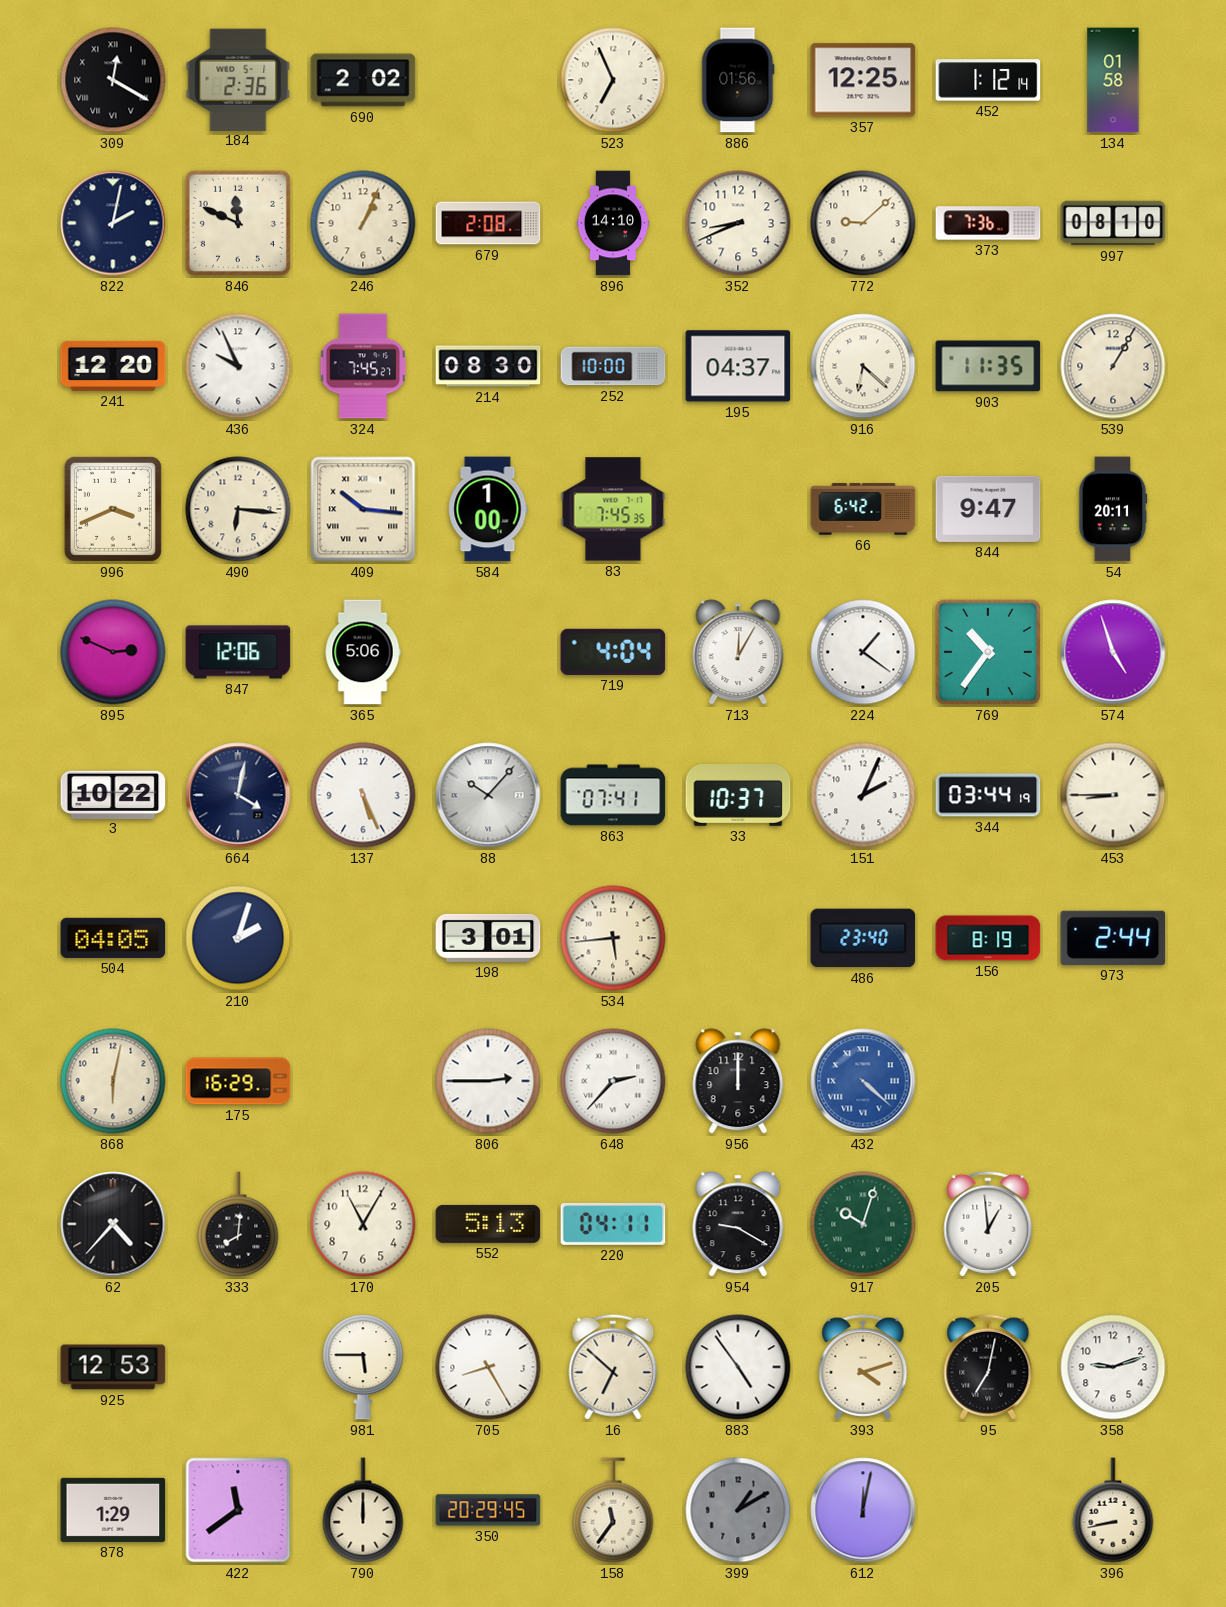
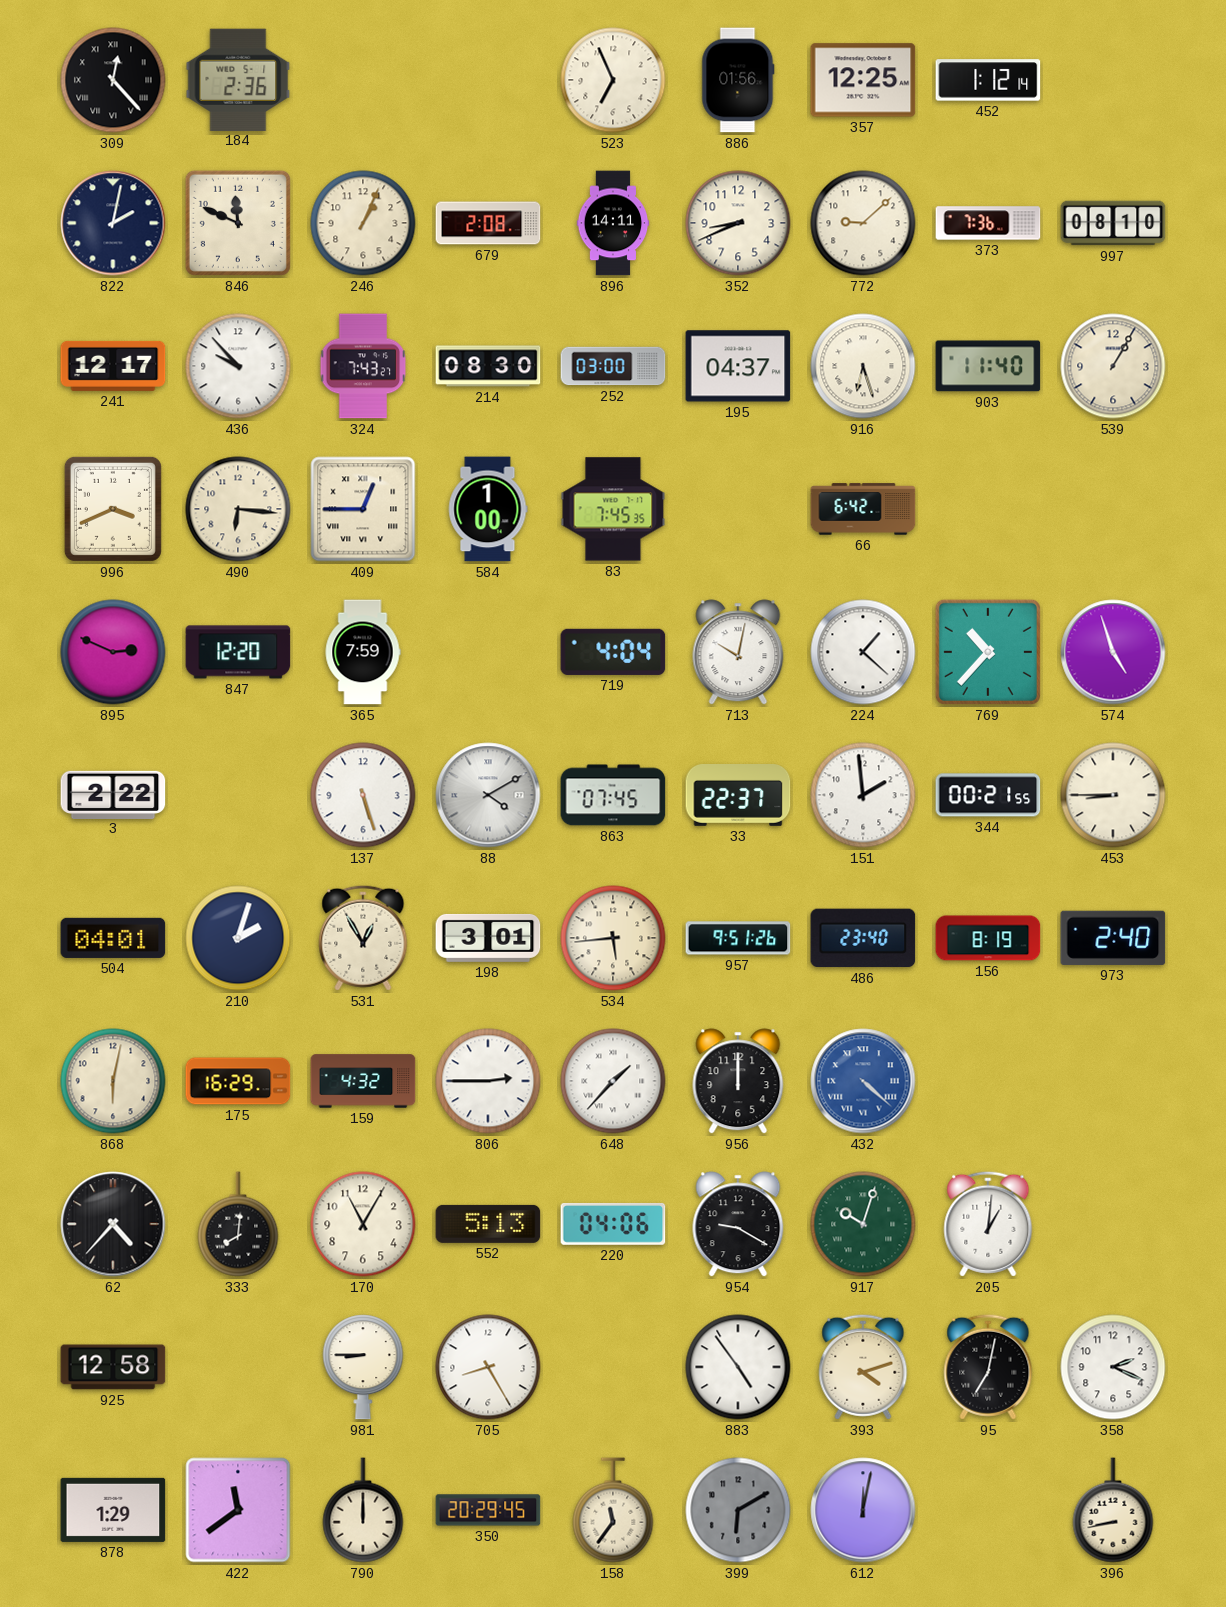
309: 12:20 -> 12:23
690: 2:02 -> none
134: 01:58 -> none
896: 14:10 -> 14:11
241: 12:20 -> 12:17
436: 9:56 -> 9:53
324: 7:45 -> 7:43
252: 10:00 -> 03:00
916: 6:22 -> 6:27
903: 11:35 -> 11:40
409: 10:16 -> 12:45
844: 9:47 -> none
54: 20:11 -> none
847: 12:06 -> 12:20
365: 5:06 -> 7:59
713: 12:05 -> 10:02
224: 1:21 -> 1:22
769: 10:36 -> 10:37
3: 10:22 -> 2:22
664: 4:02 -> none
137: 5:26 -> 5:27
88: 10:07 -> 4:10
863: 07:41 -> 07:45
33: 10:37 -> 22:37
151: 2:04 -> 1:59
344: 03:44 -> 00:21
504: 04:05 -> 04:01
531: none -> 12:55
957: none -> 9:51
973: 2:44 -> 2:40
159: none -> 4:32
648: 2:37 -> 1:37
220: 04:11 -> 04:06
205: 12:59 -> 1:01
925: 12:53 -> 12:58
981: 5:45 -> 8:45
16: 6:52 -> none
358: 9:12 -> 2:19
399: 1:10 -> 6:10
